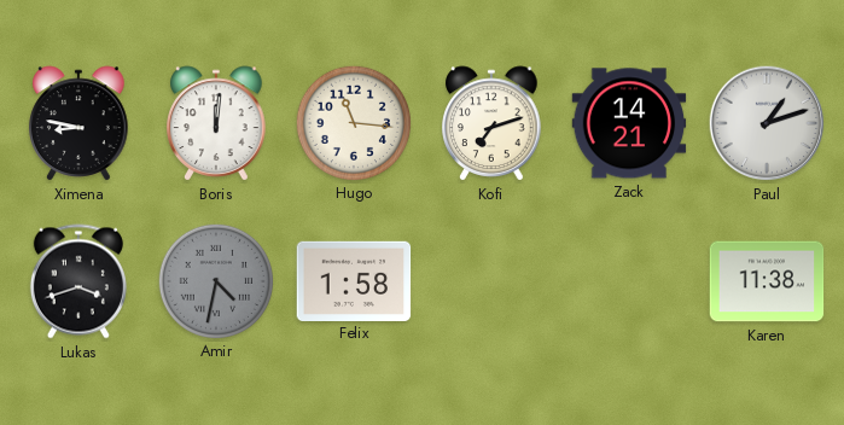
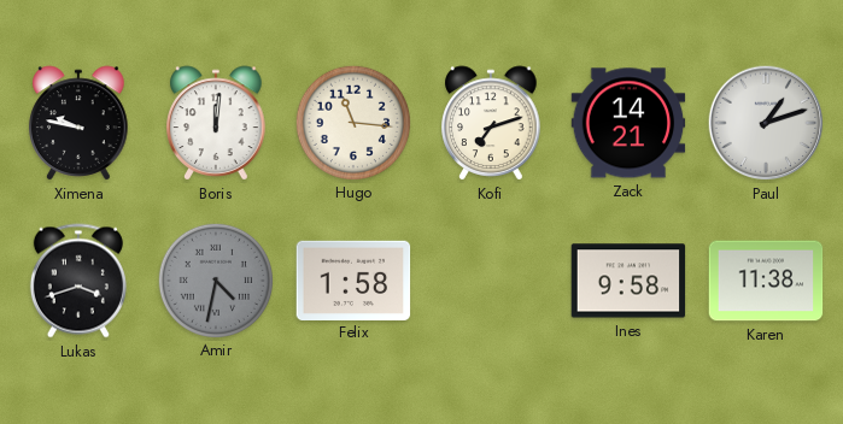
Ximena: 8:47 -> 9:47
Ines: none -> 9:58
